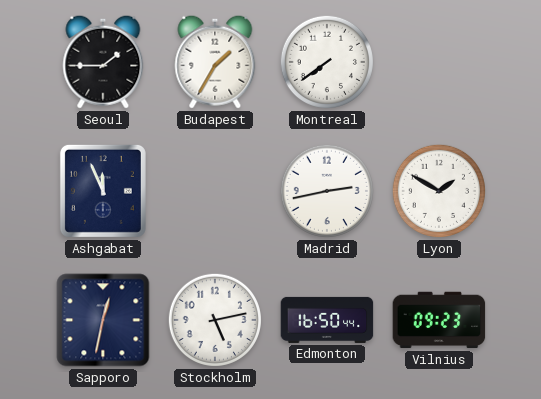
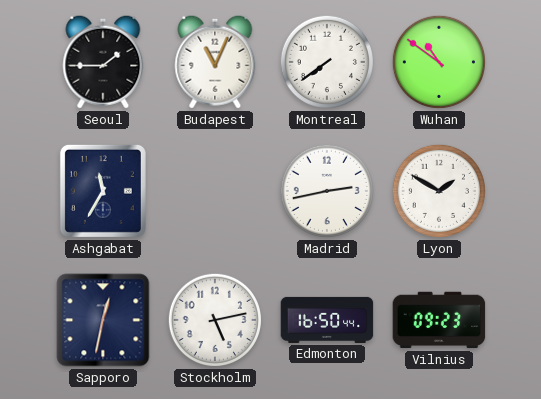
Budapest: 1:35 -> 11:04
Wuhan: none -> 10:51
Ashgabat: 11:56 -> 11:35
